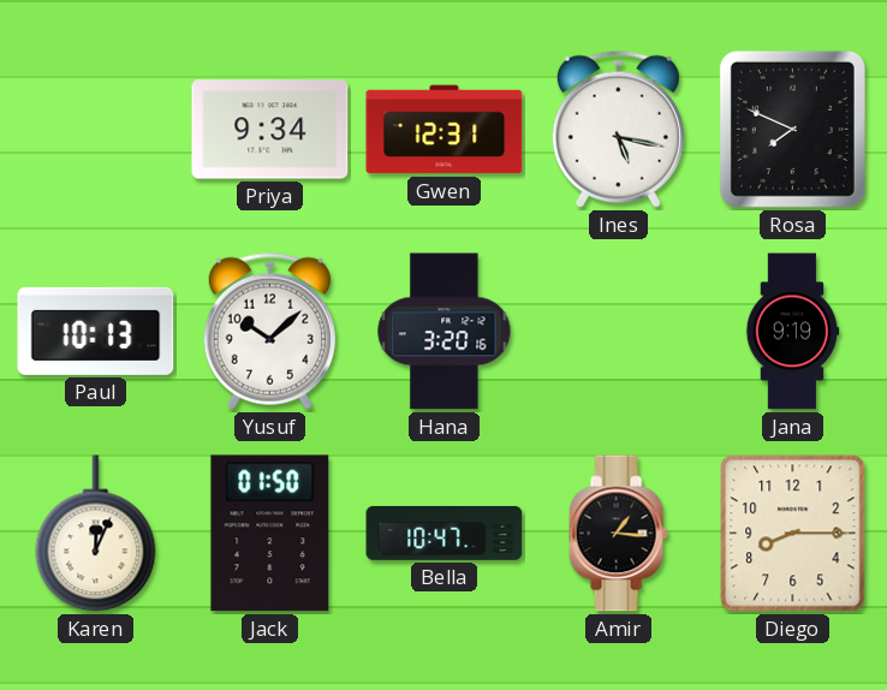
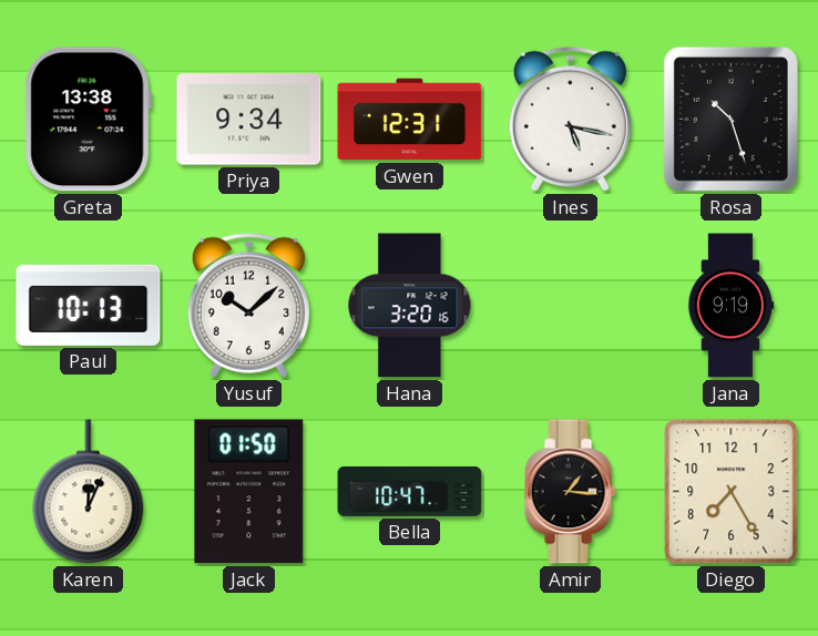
Greta: none -> 13:38
Rosa: 7:49 -> 10:27
Diego: 8:15 -> 7:25
